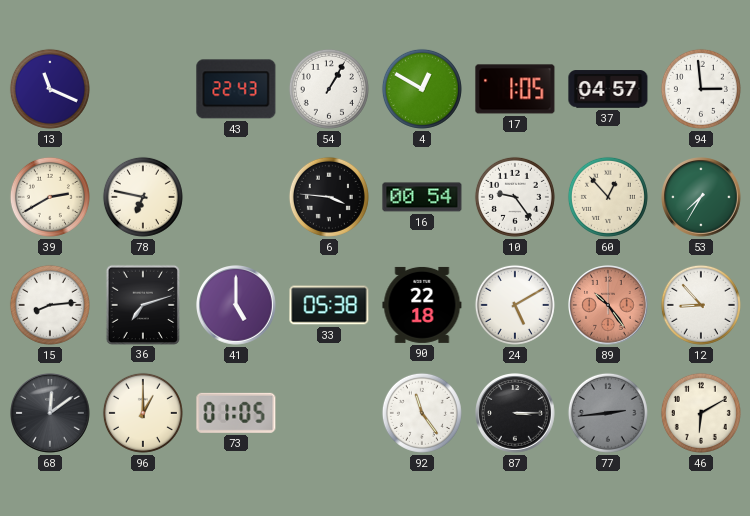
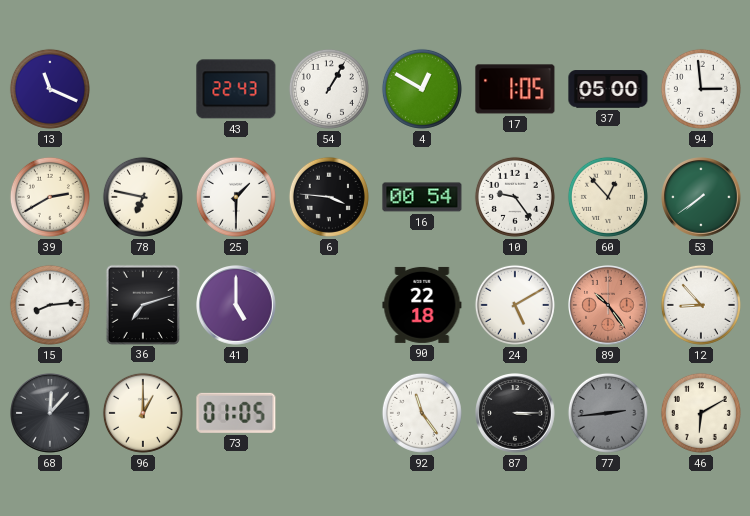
37: 04:57 -> 05:00
25: none -> 1:30
53: 7:35 -> 7:39
33: 05:38 -> none
68: 12:09 -> 12:07
